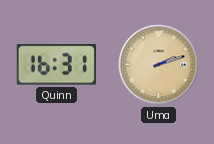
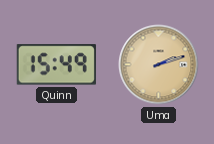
Quinn: 16:31 -> 15:49
